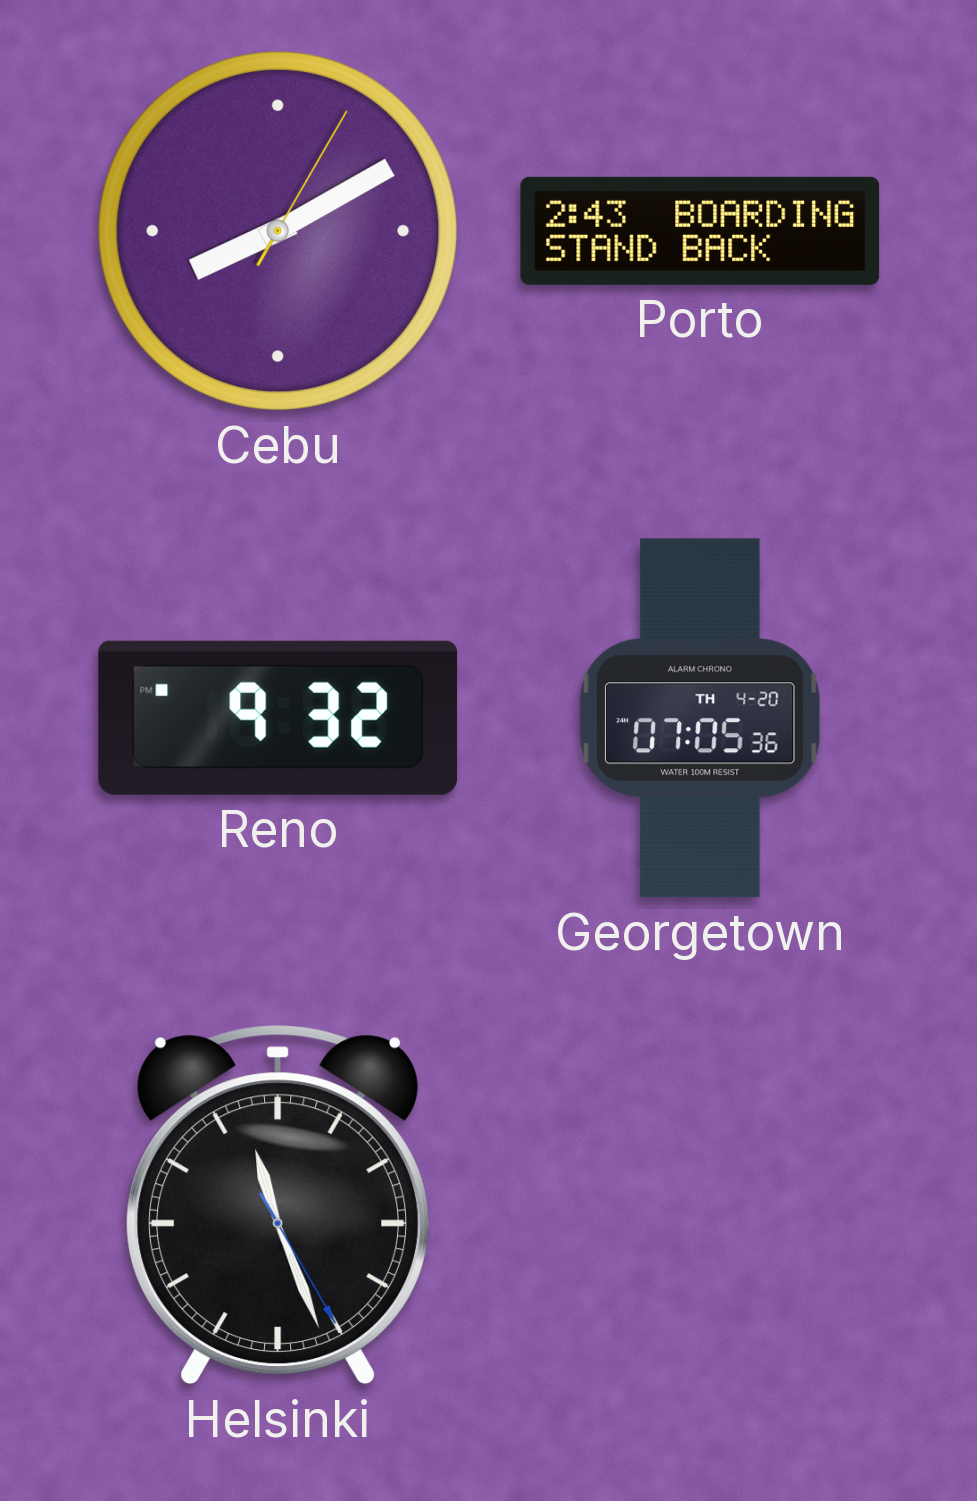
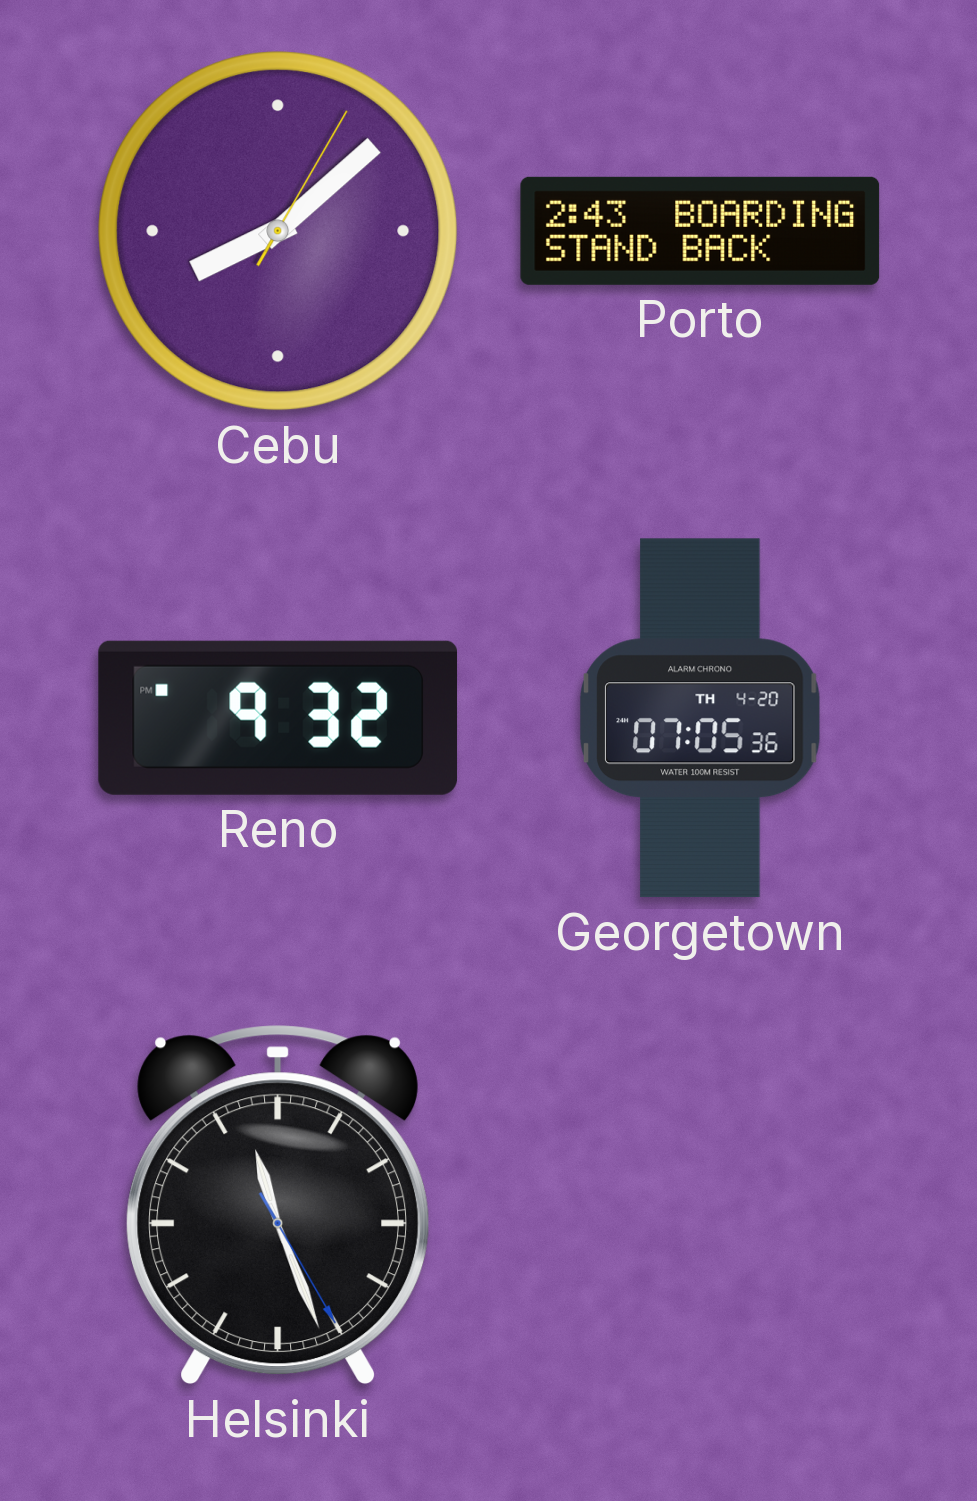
Cebu: 8:10 -> 8:08
